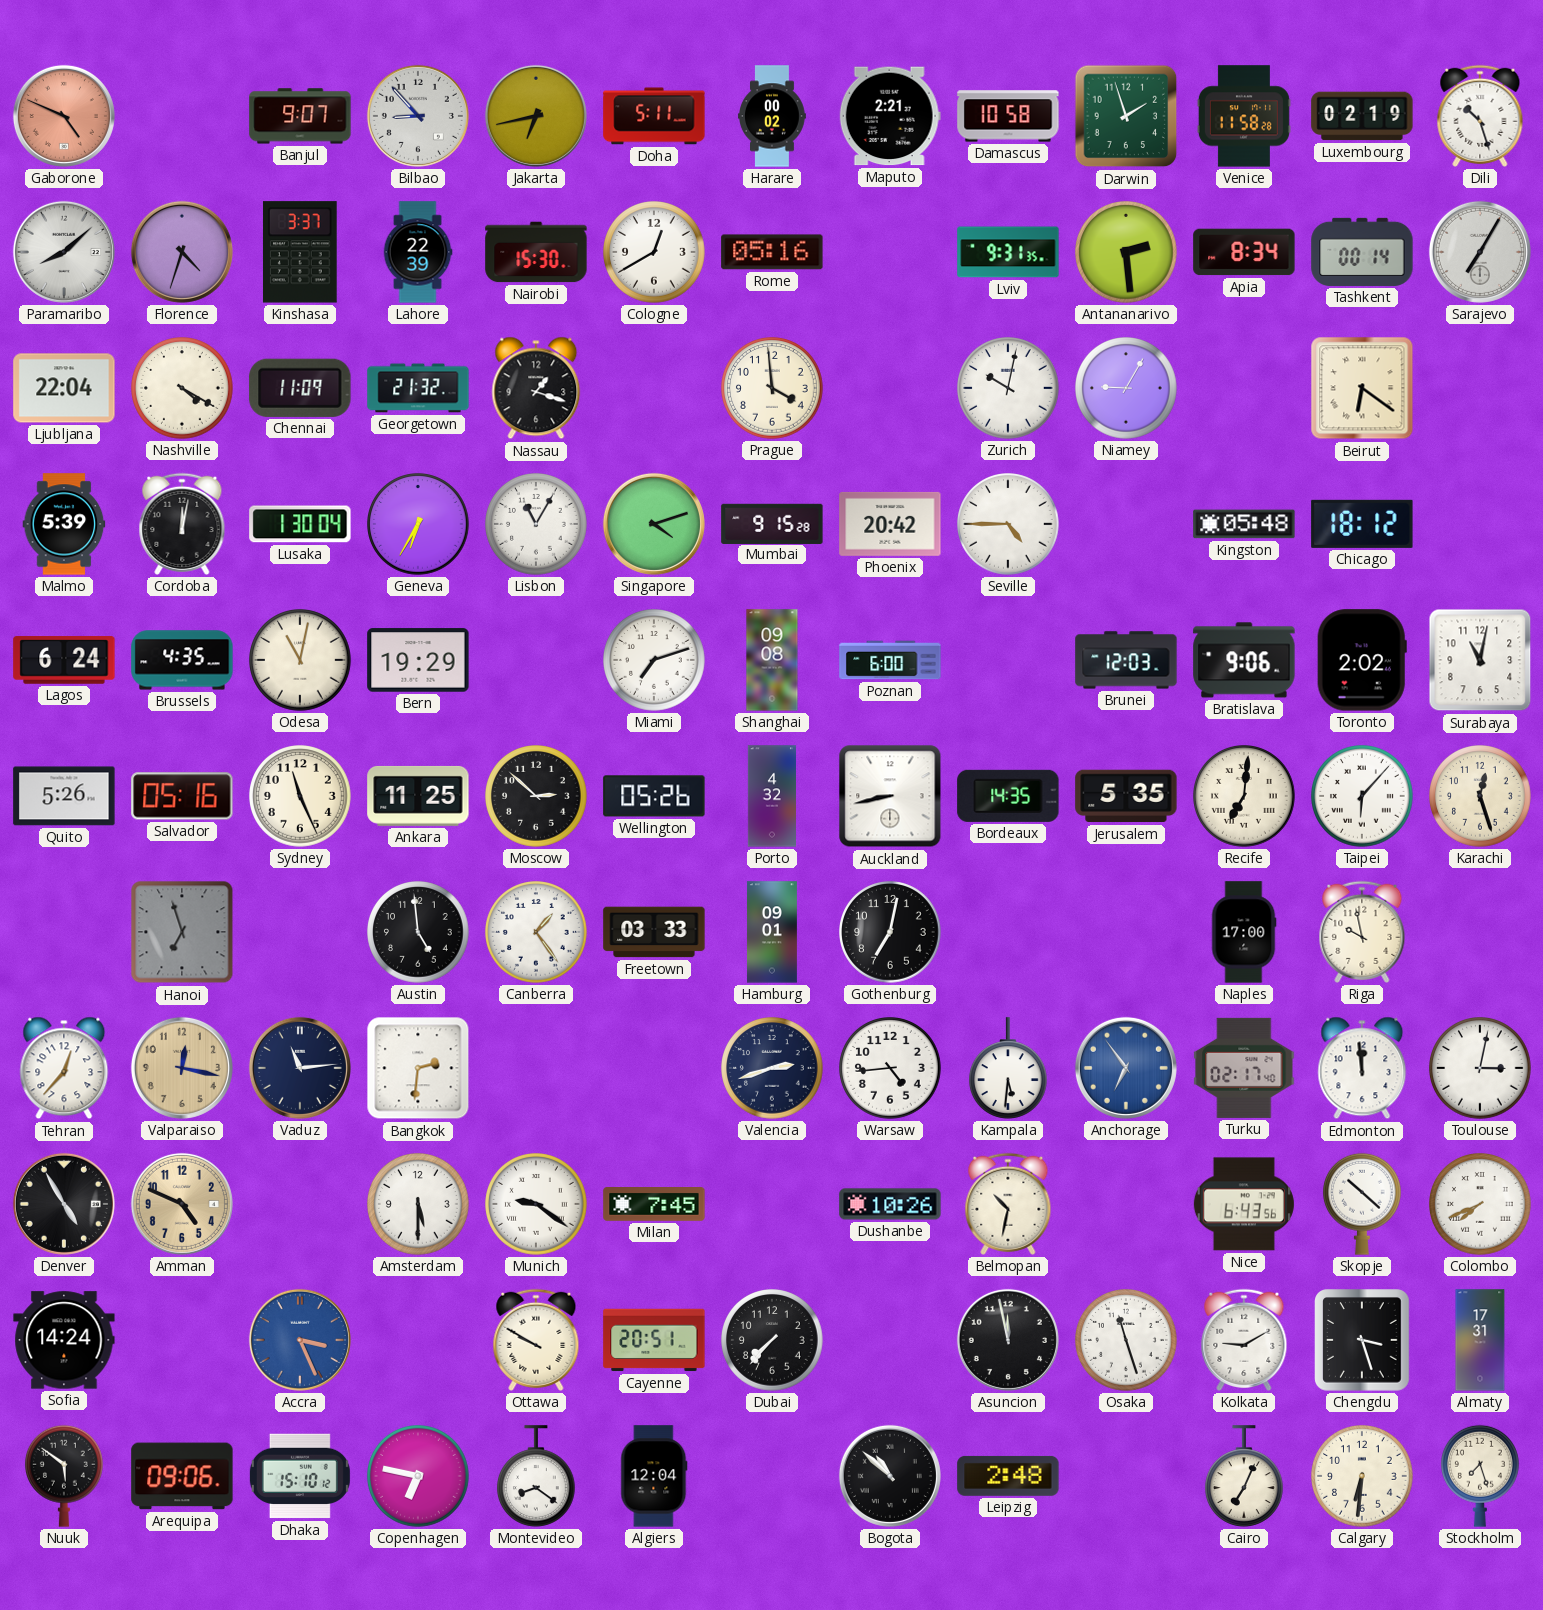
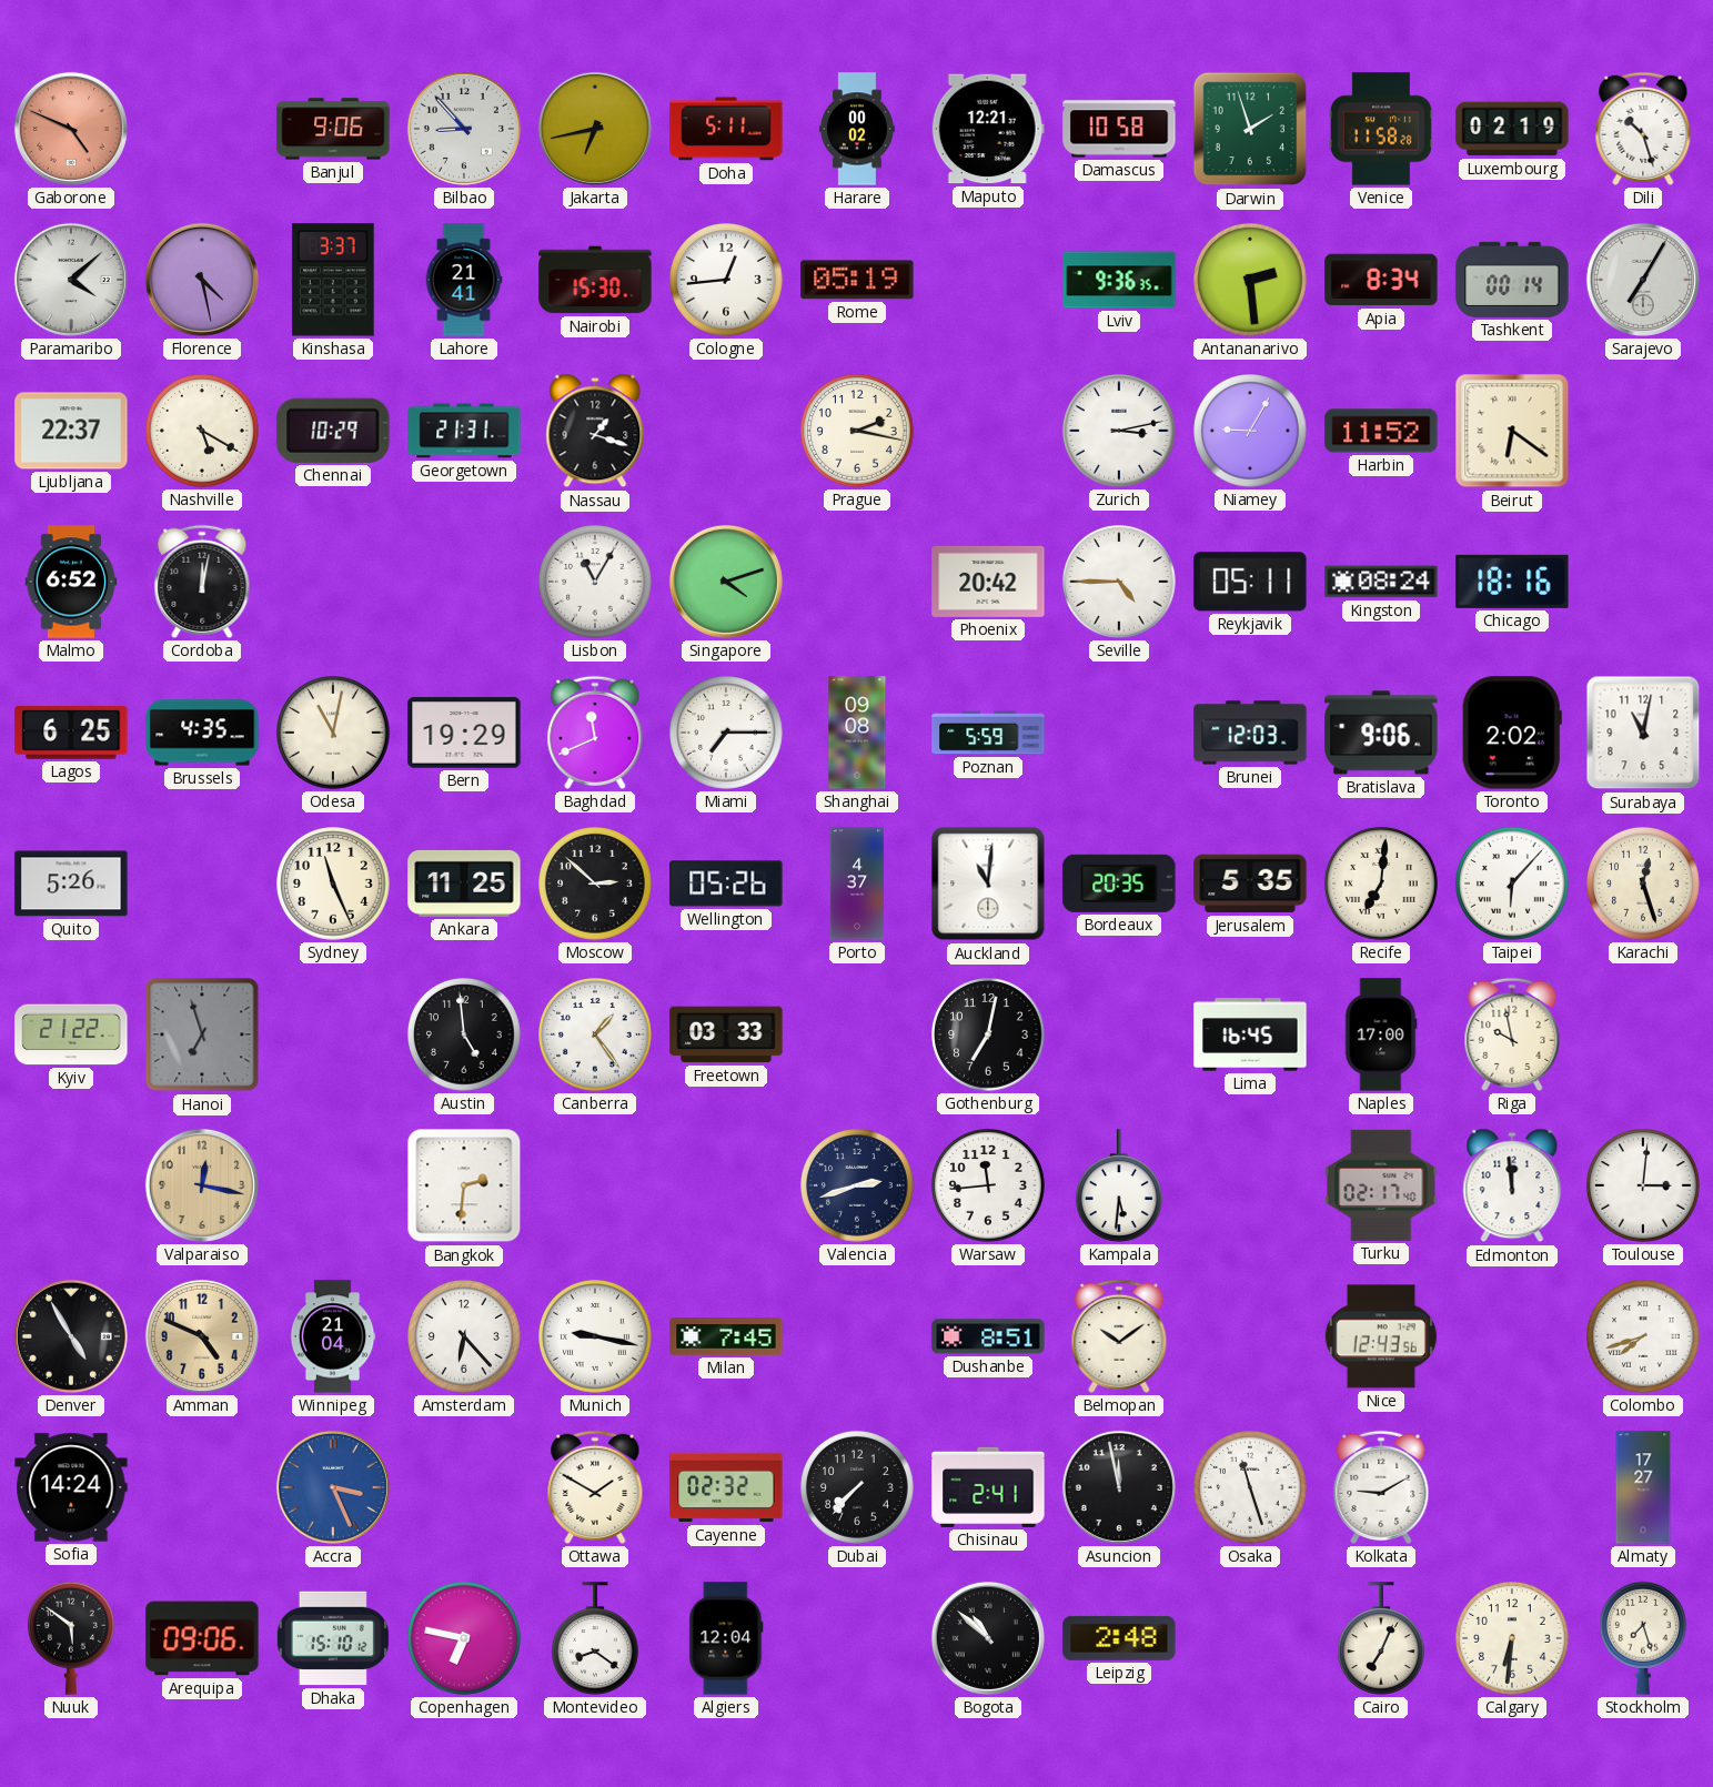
Banjul: 9:07 -> 9:06
Maputo: 2:21 -> 12:21
Paramaribo: 8:08 -> 4:08
Florence: 4:33 -> 4:28
Lahore: 22:39 -> 21:41
Cologne: 12:40 -> 12:44
Rome: 05:16 -> 05:19
Lviv: 9:31 -> 9:36
Ljubljana: 22:04 -> 22:37
Nashville: 4:20 -> 5:20
Chennai: 11:09 -> 10:29
Georgetown: 21:32 -> 21:31
Prague: 3:59 -> 2:17
Zurich: 10:02 -> 3:13
Harbin: none -> 11:52
Malmo: 5:39 -> 6:52
Lusaka: 1:30 -> none
Geneva: 6:35 -> none
Mumbai: 9:15 -> none
Reykjavik: none -> 05:11
Kingston: 05:48 -> 08:24
Chicago: 18:12 -> 18:16
Lagos: 6:24 -> 6:25
Baghdad: none -> 11:41
Miami: 7:12 -> 7:15
Poznan: 6:00 -> 5:59
Salvador: 05:16 -> none
Porto: 4:32 -> 4:37
Auckland: 8:43 -> 11:01
Bordeaux: 14:35 -> 20:35
Kyiv: none -> 21:22
Hamburg: 09:01 -> none
Lima: none -> 16:45
Tehran: 12:37 -> none
Vaduz: 11:14 -> none
Warsaw: 4:44 -> 11:44
Anchorage: 6:54 -> none
Toulouse: 3:02 -> 3:01
Winnipeg: none -> 21:04
Amsterdam: 5:30 -> 6:23
Munich: 9:21 -> 9:17
Dushanbe: 10:26 -> 8:51
Belmopan: 10:32 -> 10:09
Nice: 6:43 -> 12:43
Skopje: 10:22 -> none
Colombo: 7:41 -> 7:42
Ottawa: 9:50 -> 1:50
Cayenne: 20:51 -> 02:32
Chisinau: none -> 2:41
Chengdu: 3:27 -> none
Almaty: 17:31 -> 17:27
